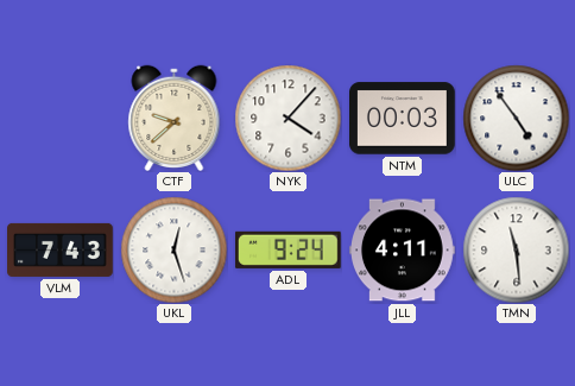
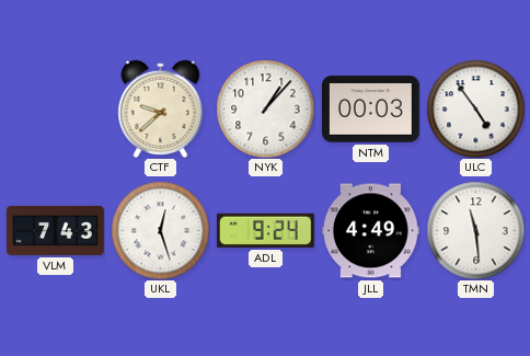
NYK: 4:07 -> 1:07
JLL: 4:11 -> 4:49
